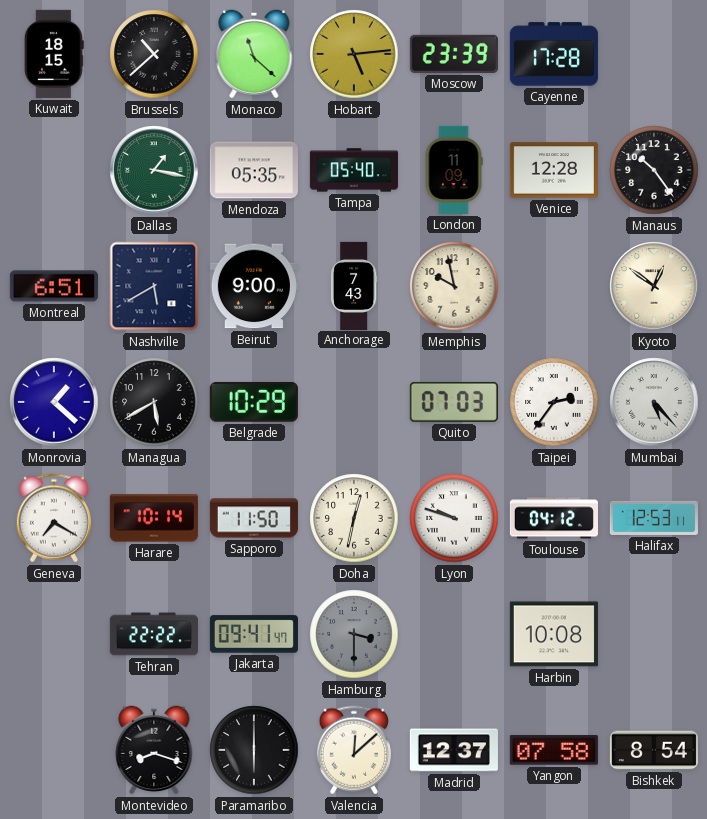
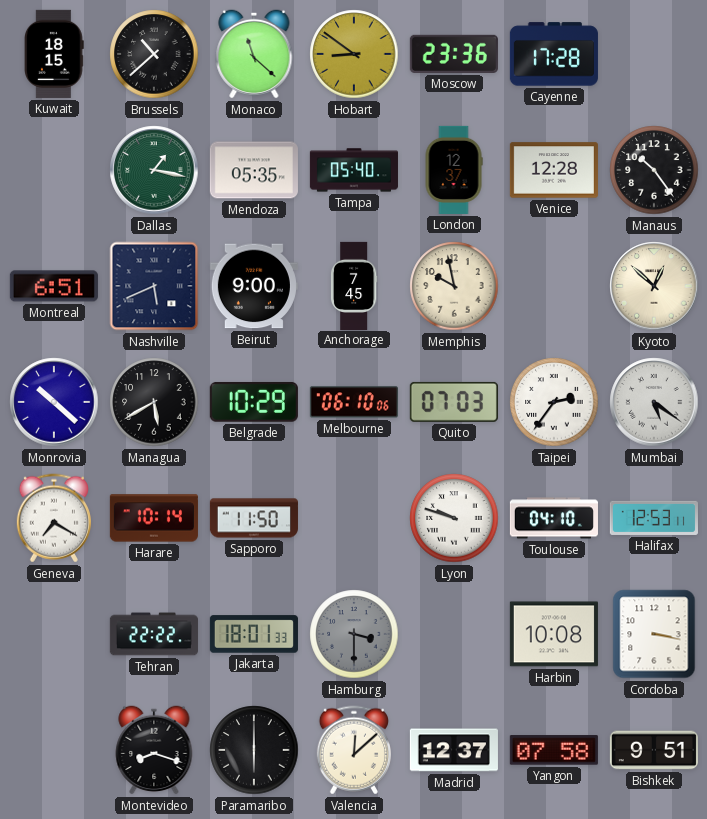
Hobart: 5:14 -> 8:51
Moscow: 23:39 -> 23:36
London: 11:09 -> 12:37
Nashville: 5:40 -> 5:41
Anchorage: 7:43 -> 7:45
Kyoto: 12:51 -> 12:52
Monrovia: 1:22 -> 10:22
Melbourne: none -> 06:10
Mumbai: 5:23 -> 5:21
Doha: 12:32 -> none
Toulouse: 04:12 -> 04:10
Jakarta: 09:41 -> 18:01
Cordoba: none -> 3:17
Bishkek: 8:54 -> 9:51
